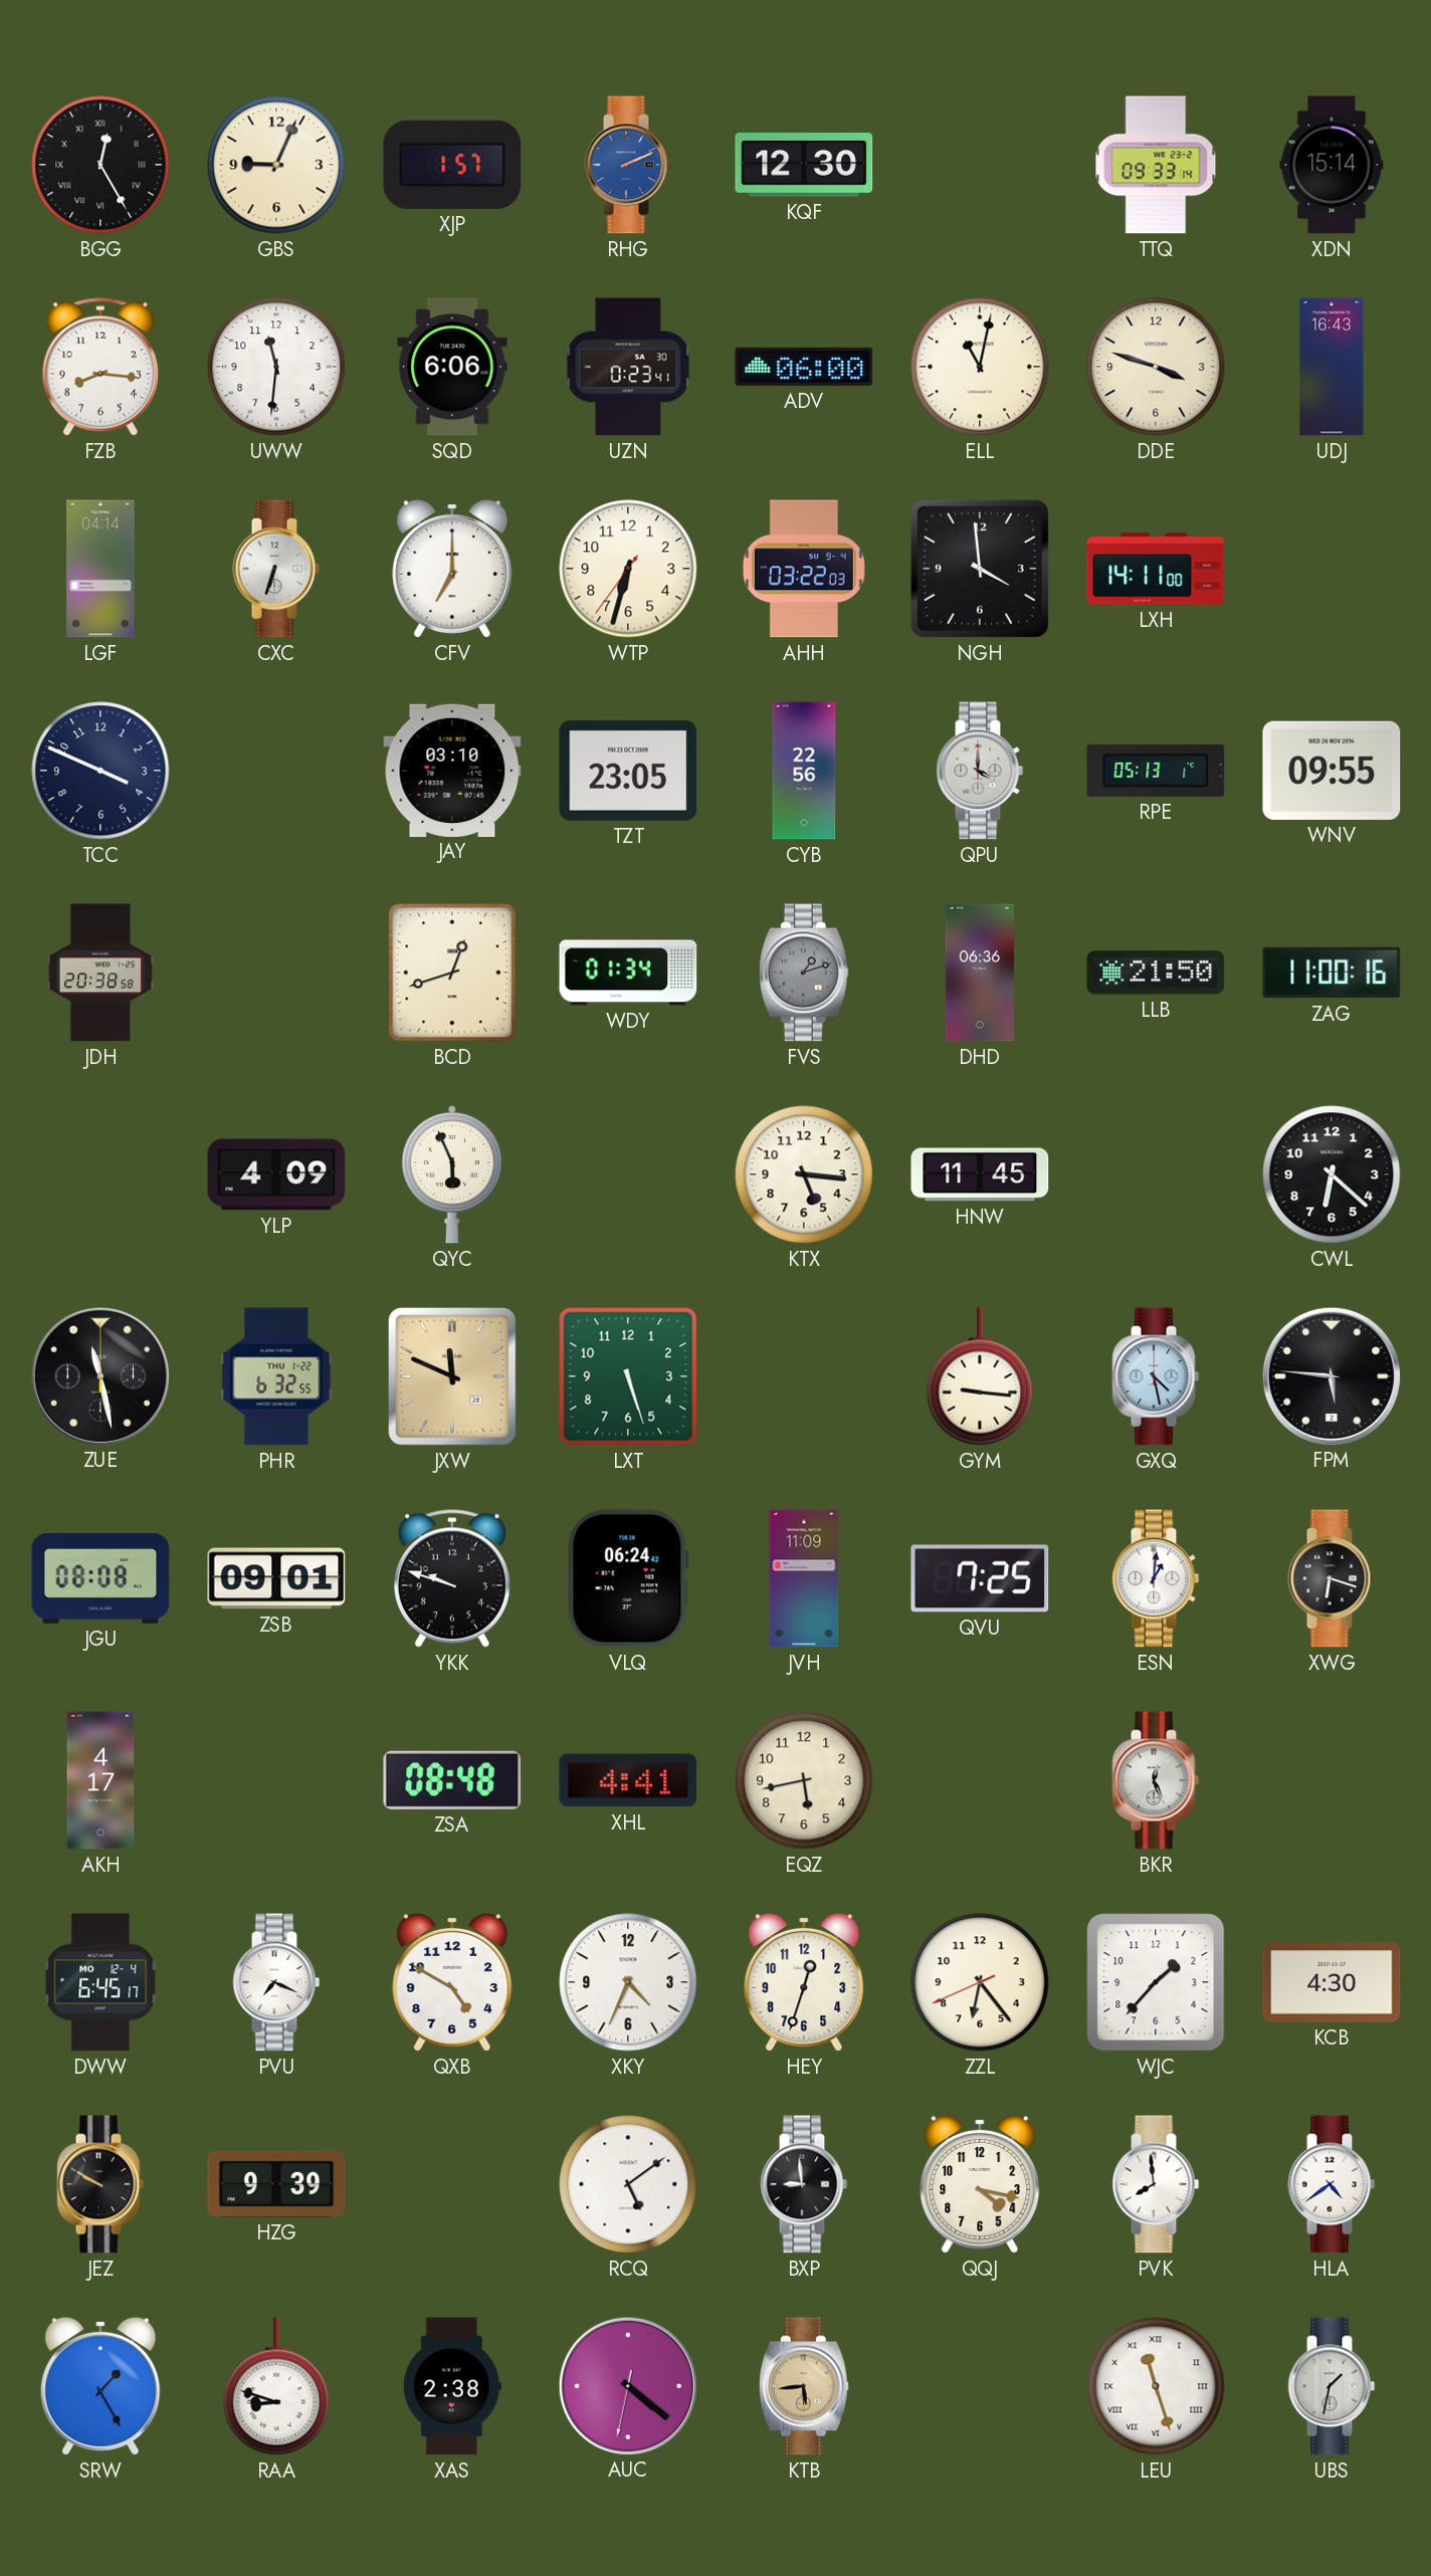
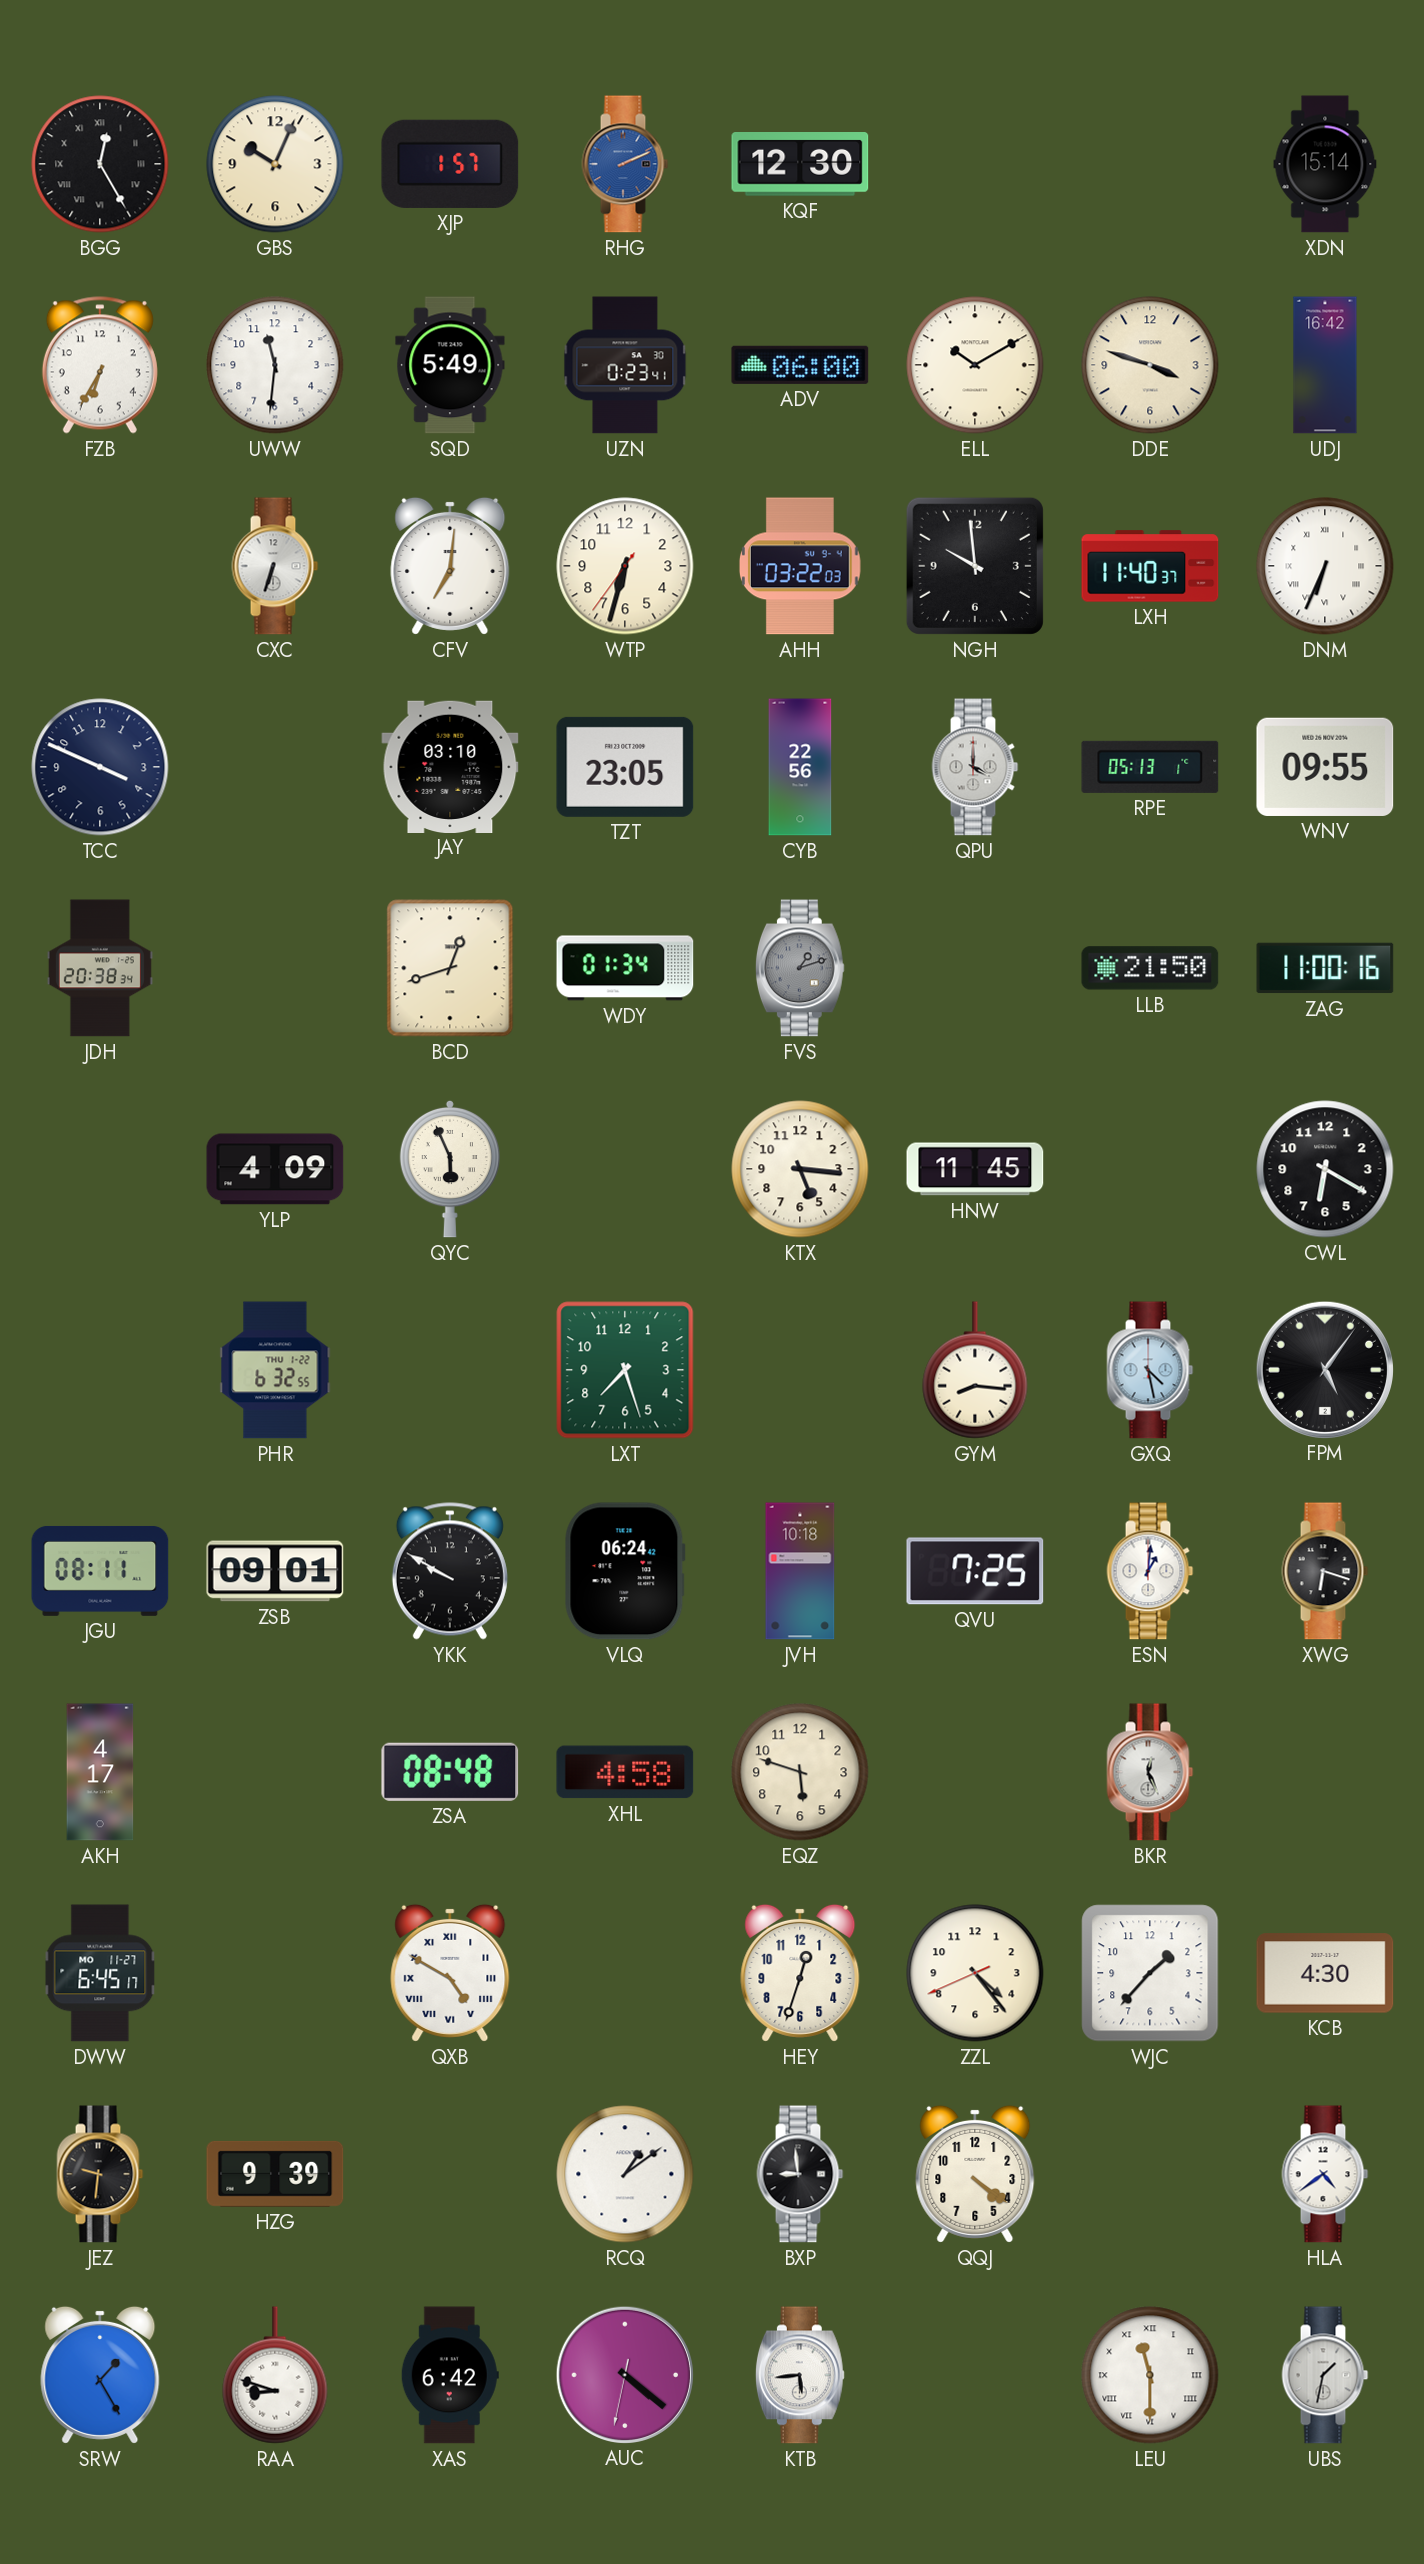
GBS: 9:04 -> 10:04
TTQ: 09:33 -> none
FZB: 8:16 -> 6:35
SQD: 6:06 -> 5:49
ELL: 11:02 -> 10:10
UDJ: 16:43 -> 16:42
LGF: 04:14 -> none
CFV: 7:00 -> 7:01
NGH: 3:59 -> 9:59
LXH: 14:11 -> 11:40
DNM: none -> 6:34
JDH: 20:38:58 -> 20:38:34
DHD: 06:36 -> none
CWL: 6:22 -> 6:20
ZUE: 11:28 -> none
JXW: 11:49 -> none
LXT: 5:27 -> 7:27
GYM: 9:16 -> 8:16
FPM: 5:46 -> 5:06
JGU: 08:08 -> 08:11
YKK: 9:48 -> 9:50
JVH: 11:09 -> 10:18
XHL: 4:41 -> 4:58
EQZ: 5:43 -> 5:48
DWW date: MO 12-4 -> MO 11-27
PVU: 7:19 -> none
QXB numerals: Arabic -> Roman
XKY: 4:34 -> none
ZZL: 6:23 -> 4:23
JEZ: 9:50 -> 9:31
RCQ: 5:09 -> 1:09
QQJ: 4:17 -> 4:21
PVK: 7:59 -> none
XAS: 2:38 -> 6:42
KTB dial: champagne -> white
LEU: 11:27 -> 11:30
